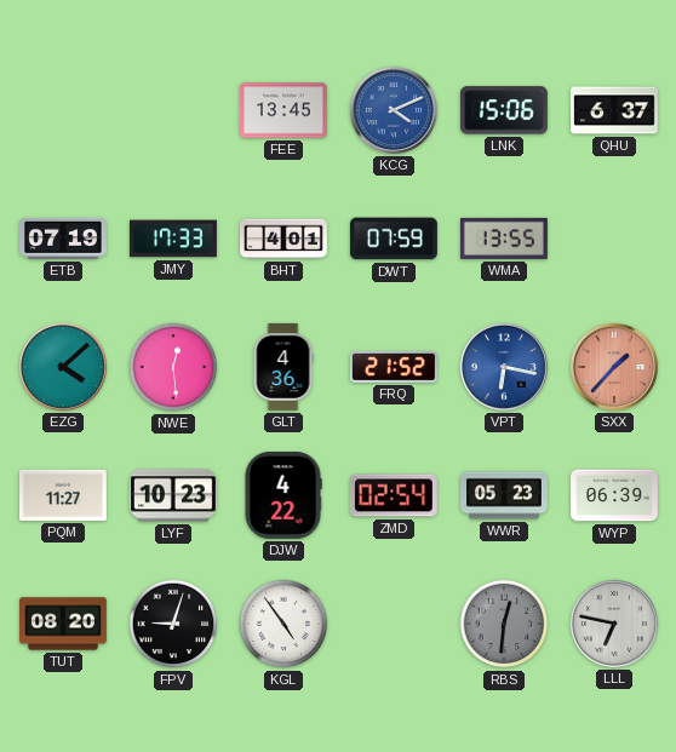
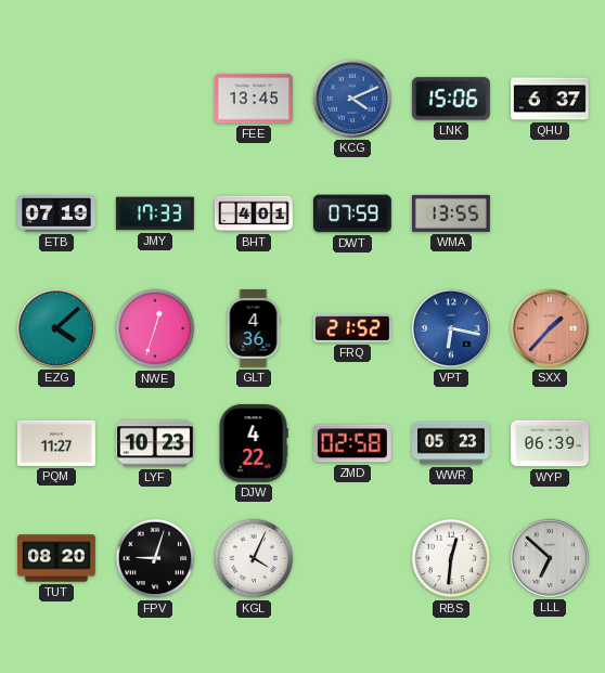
NWE: 12:29 -> 12:33
ZMD: 02:54 -> 02:58
KGL: 4:54 -> 4:04
RBS dial: grey -> white
LLL: 6:47 -> 6:52
